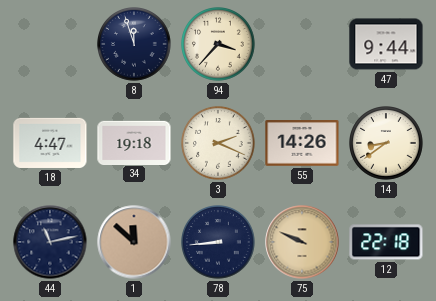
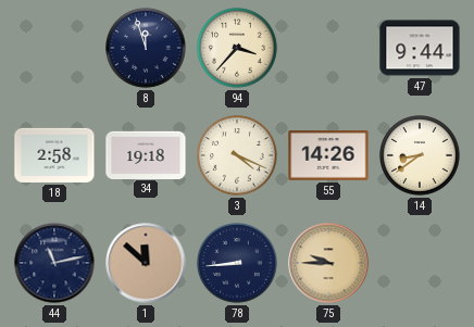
18: 4:47 -> 2:58
3: 2:19 -> 4:19
75: 9:49 -> 9:45
12: 22:18 -> none
